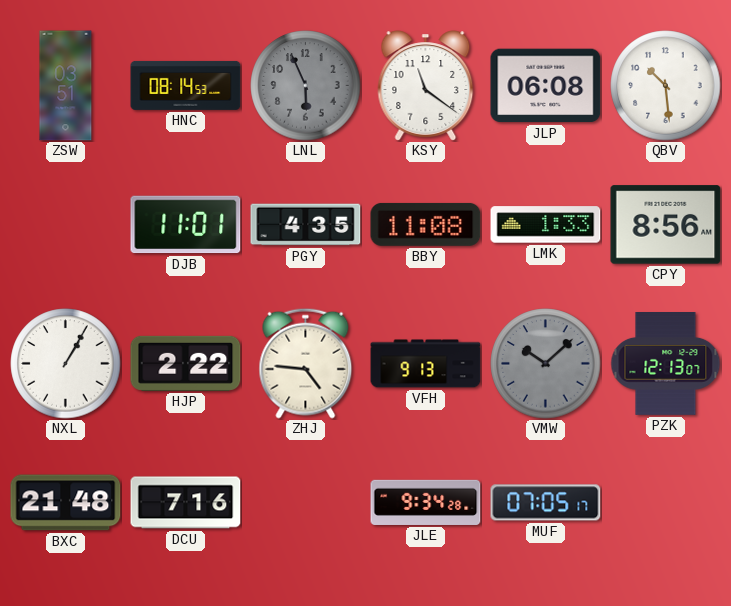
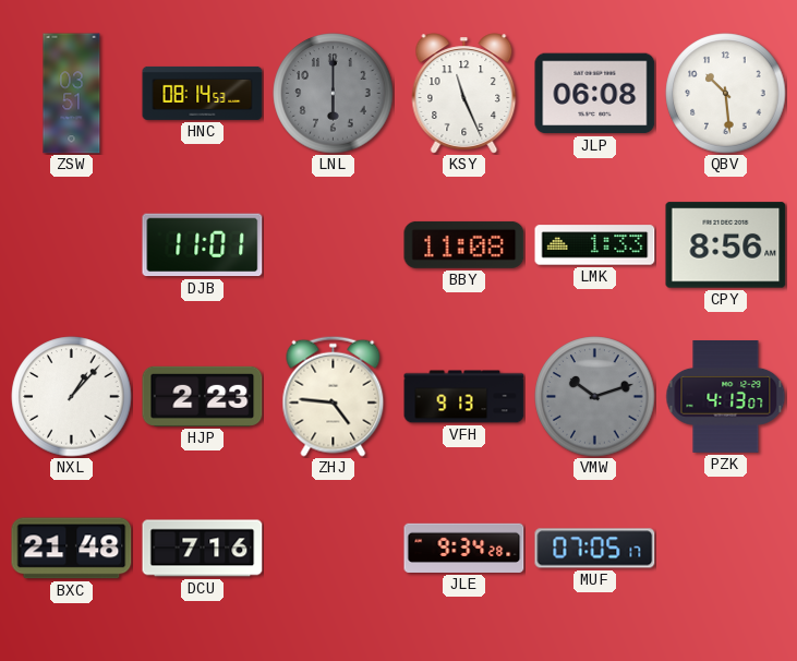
LNL: 5:56 -> 6:00
KSY: 11:21 -> 11:26
PGY: 4:35 -> none
NXL: 1:05 -> 1:07
HJP: 2:22 -> 2:23
VMW: 10:08 -> 10:12
PZK: 12:13 -> 4:13
